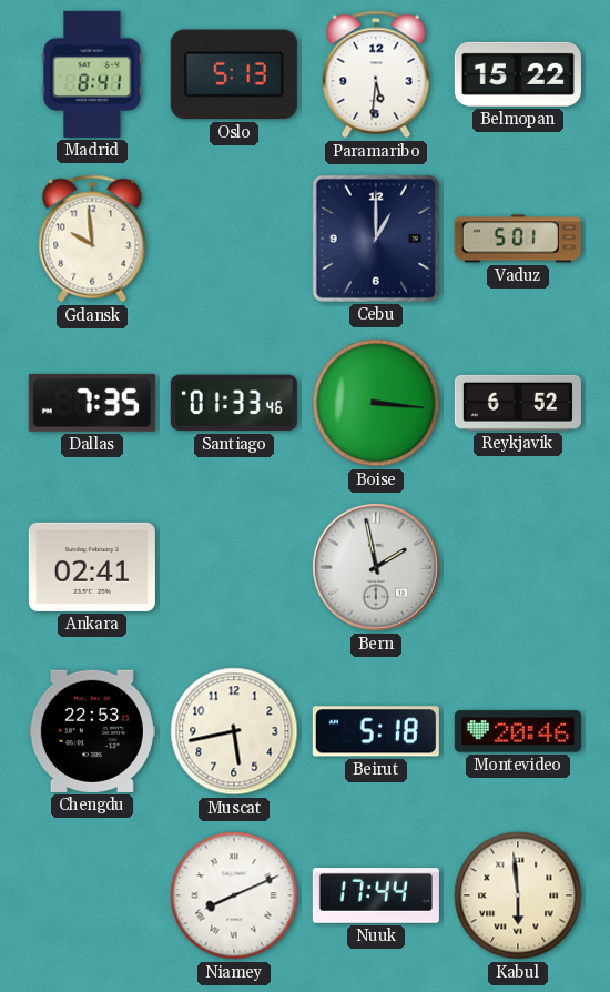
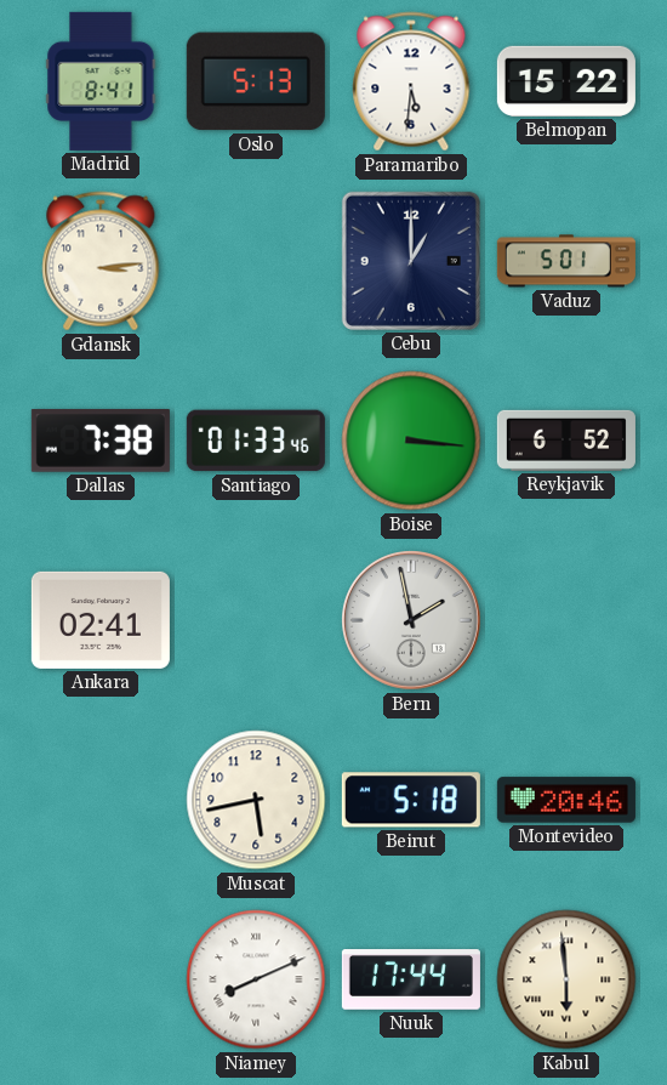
Gdansk: 9:59 -> 3:14
Dallas: 7:35 -> 7:38
Chengdu: 22:53 -> none
